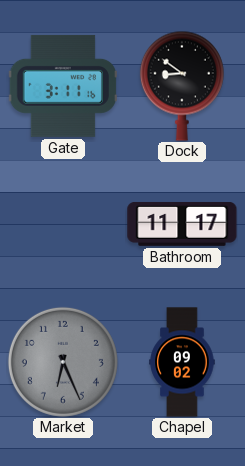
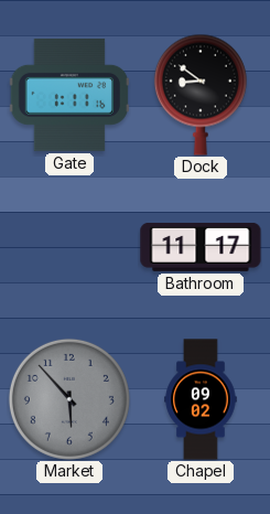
Gate: 3:11 -> 1:11
Market: 6:26 -> 5:53
